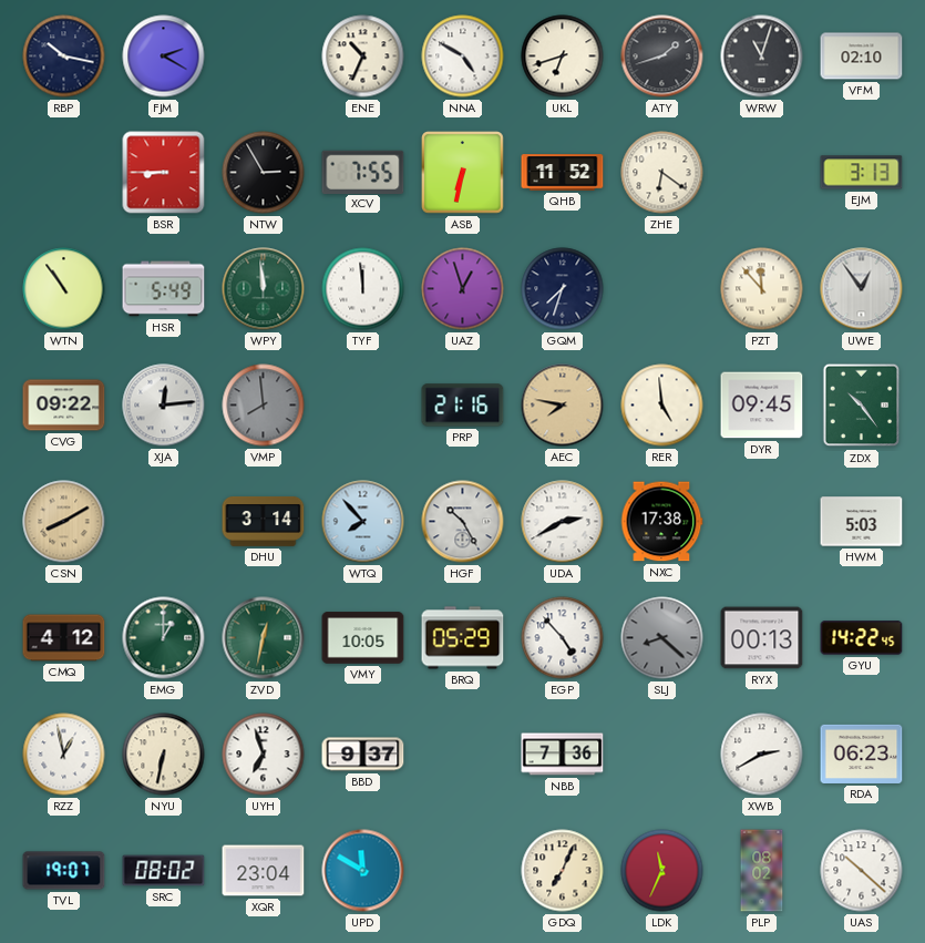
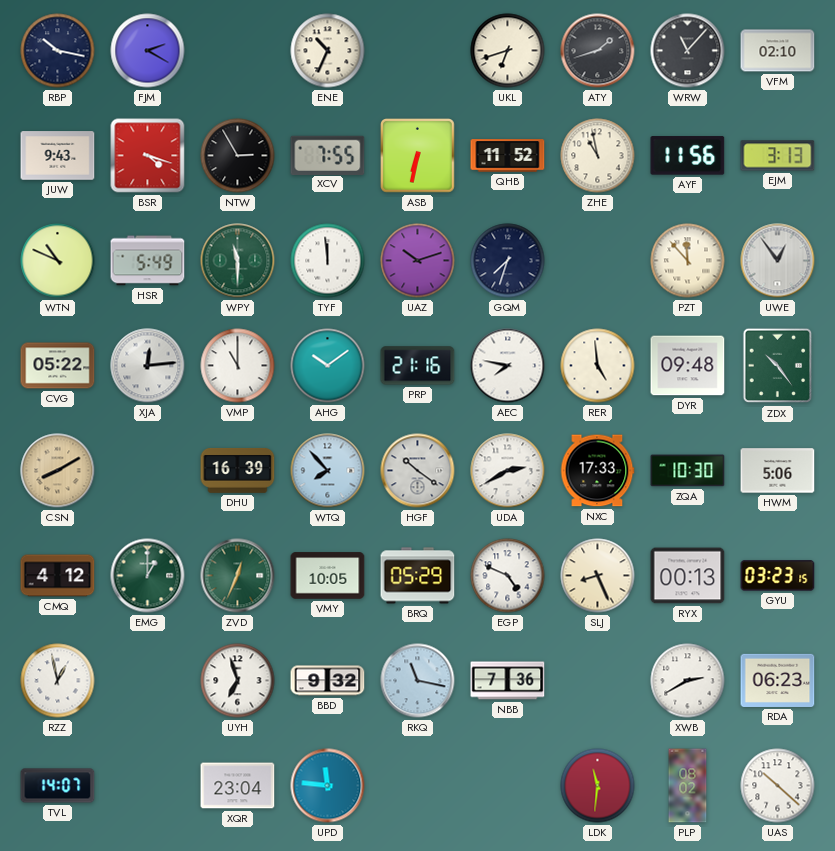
NNA: 4:50 -> none
WRW: 11:03 -> 11:07
JUW: none -> 9:43
BSR: 8:45 -> 4:18
ZHE: 6:21 -> 10:58
AYF: none -> 11:56
WTN: 10:54 -> 10:49
WPY: 11:59 -> 11:30
UAZ: 12:57 -> 10:12
CVG: 09:22 -> 05:22
VMP: 7:59 -> 11:00
VMP dial: grey -> white
AHG: none -> 10:09
AEC dial: champagne -> white
DYR: 09:45 -> 09:48
DHU: 3:14 -> 16:39
HGF: 10:25 -> 10:21
NXC: 17:38 -> 17:33
ZQA: none -> 10:30
HWM: 5:03 -> 5:06
ZVD: 12:32 -> 12:34
EGP: 4:53 -> 4:49
SLJ: 8:22 -> 8:26
SLJ dial: grey -> cream
GYU: 14:22 -> 03:23
NYU: 6:32 -> none
BBD: 9:37 -> 9:32
RKQ: none -> 11:17
TVL: 19:07 -> 14:07
SRC: 08:02 -> none
UPD: 11:50 -> 11:46
GDQ: 7:04 -> none
LDK: 11:34 -> 11:31
